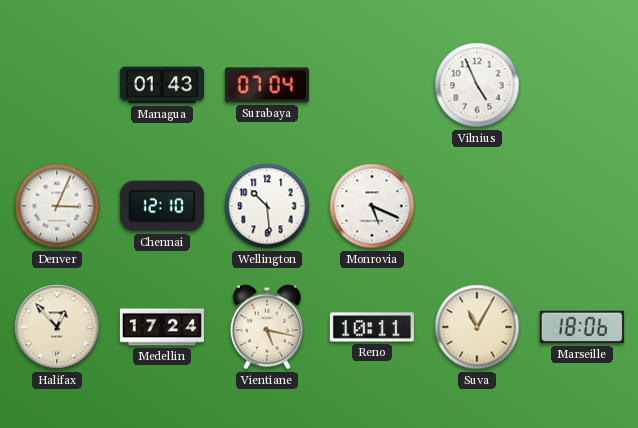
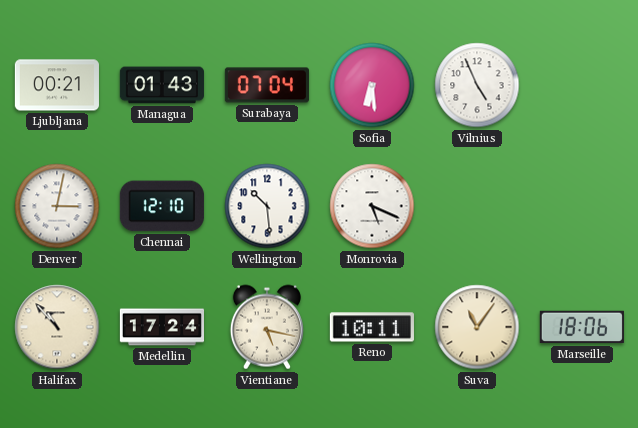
Ljubljana: none -> 00:21
Sofia: none -> 6:29
Denver: 3:04 -> 3:02
Halifax: 12:53 -> 10:53
Suva: 11:05 -> 11:06
